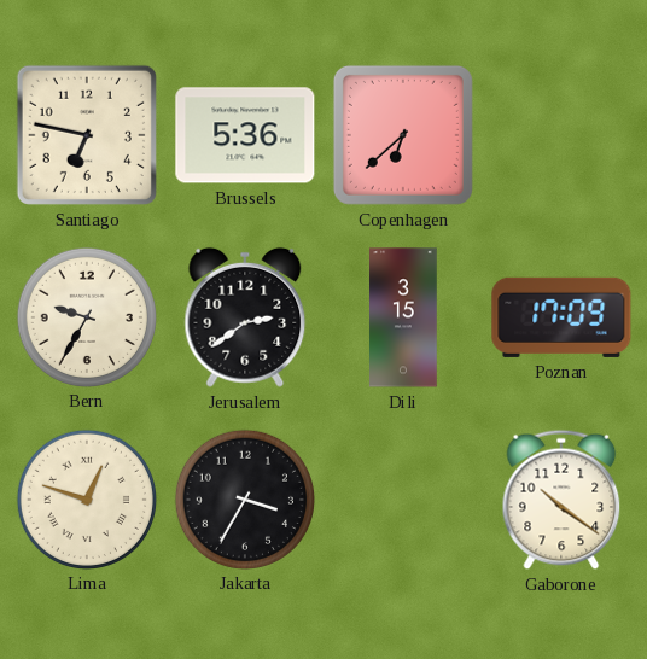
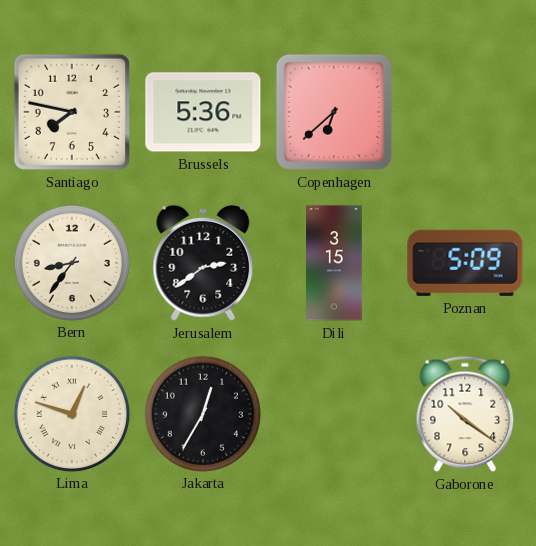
Santiago: 6:47 -> 7:47
Bern: 9:35 -> 8:36
Poznan: 17:09 -> 5:09
Jakarta: 3:35 -> 12:35
